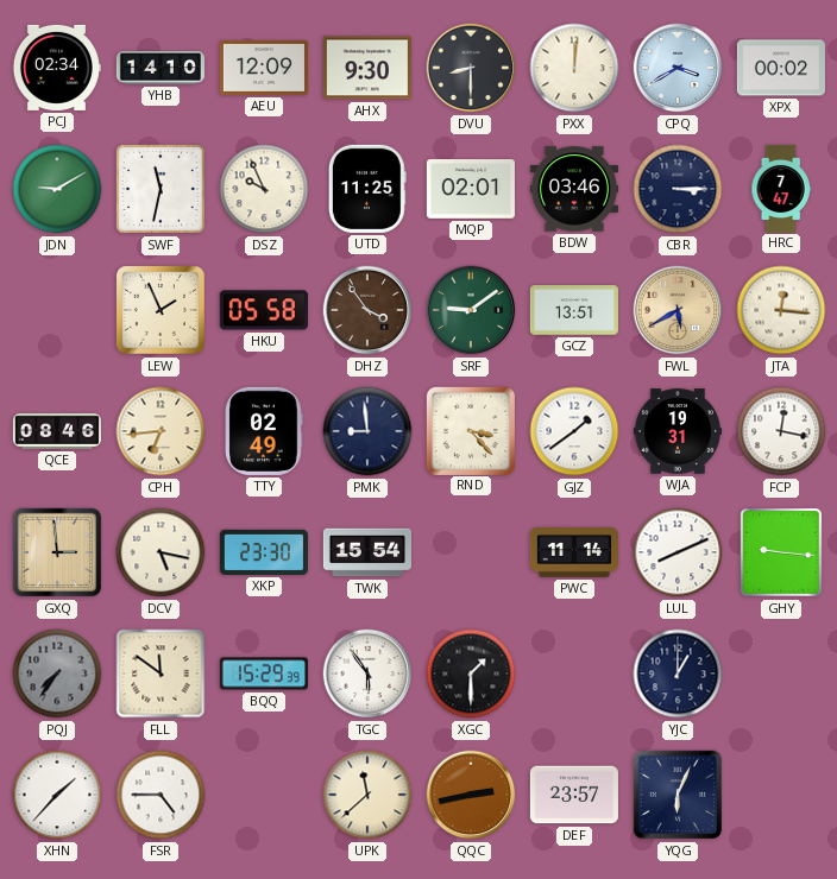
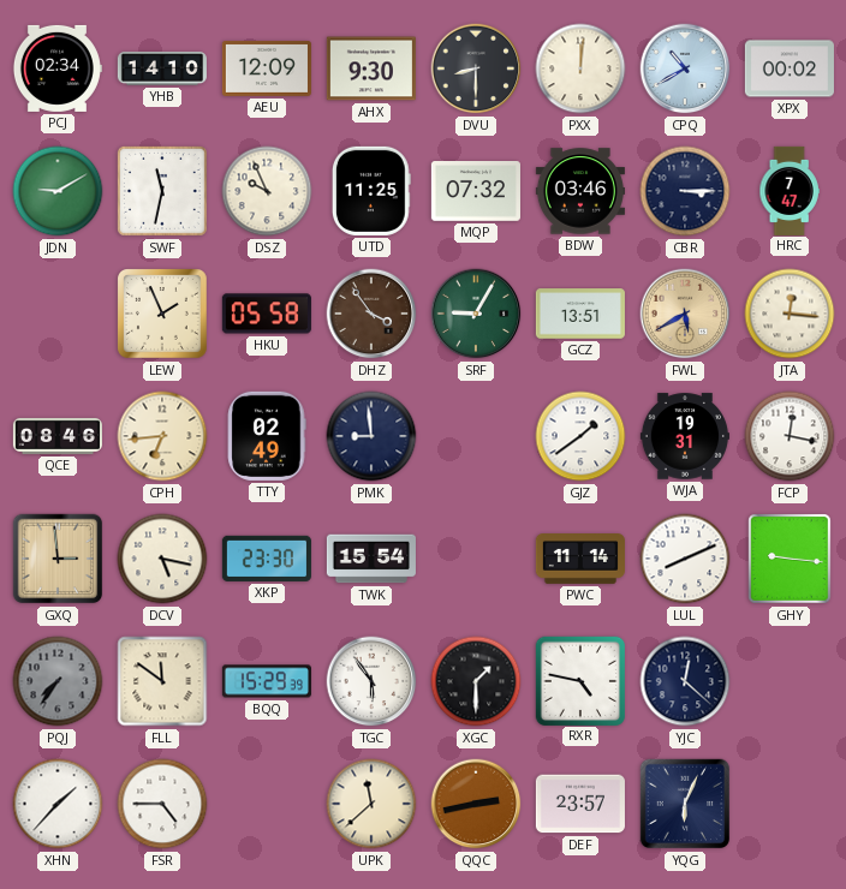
CPQ: 3:40 -> 10:40
MQP: 02:01 -> 07:32
SRF: 9:09 -> 9:05
RND: 3:23 -> none
RXR: none -> 4:47
YJC: 1:00 -> 12:22
